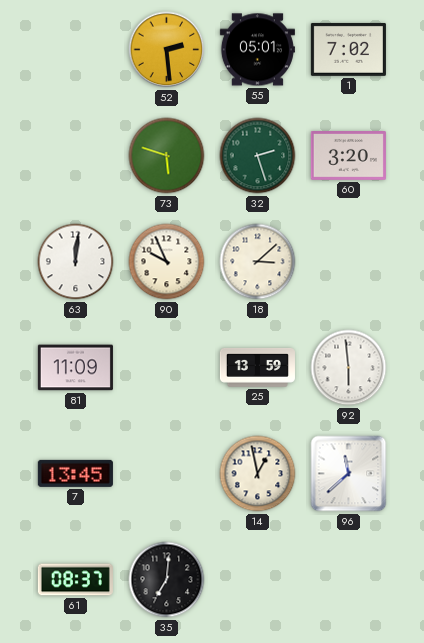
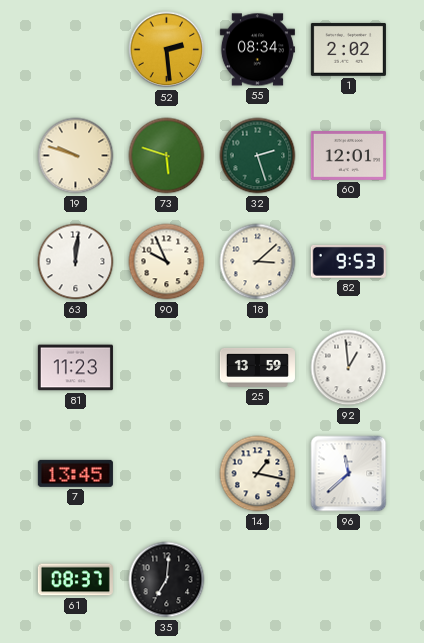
55: 05:01 -> 08:34
1: 7:02 -> 2:02
19: none -> 9:48
60: 3:20 -> 12:01
82: none -> 9:53
81: 11:09 -> 11:23
92: 5:59 -> 12:59
14: 12:58 -> 1:17
